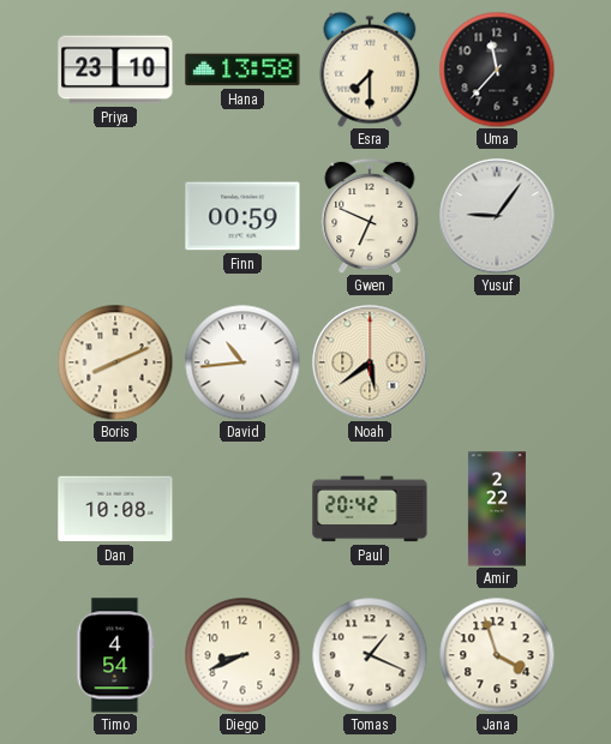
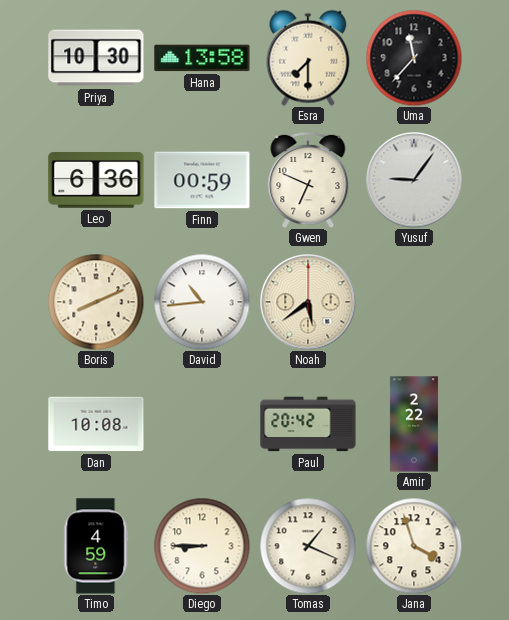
Priya: 23:10 -> 10:30
Leo: none -> 6:36
Timo: 4:54 -> 4:59
Diego: 8:41 -> 8:45
